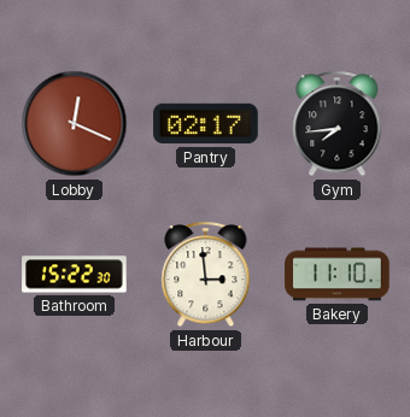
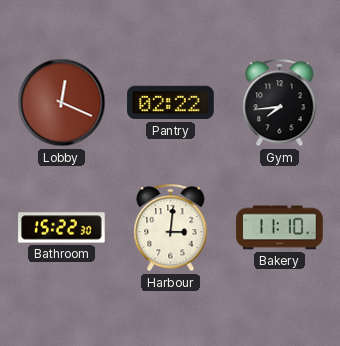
Pantry: 02:17 -> 02:22
Harbour: 2:59 -> 3:01
